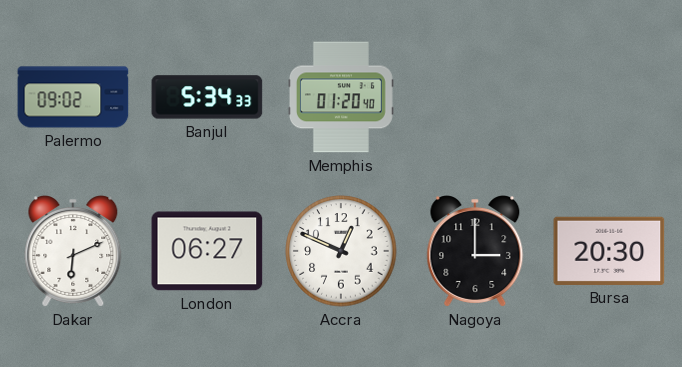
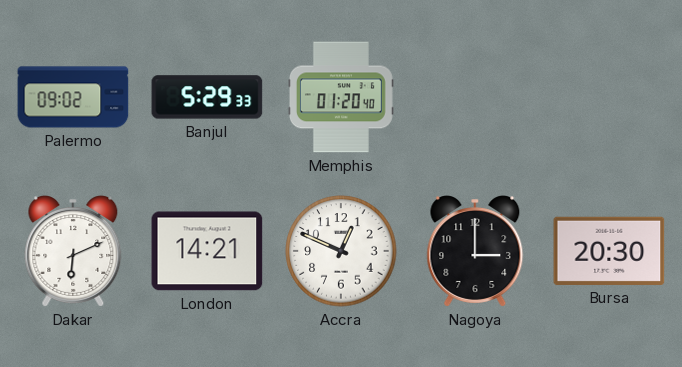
Banjul: 5:34 -> 5:29
London: 06:27 -> 14:21
